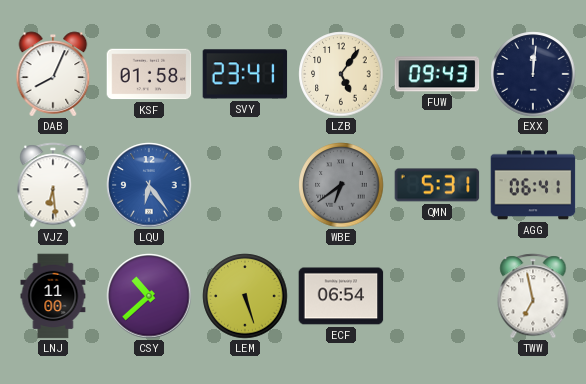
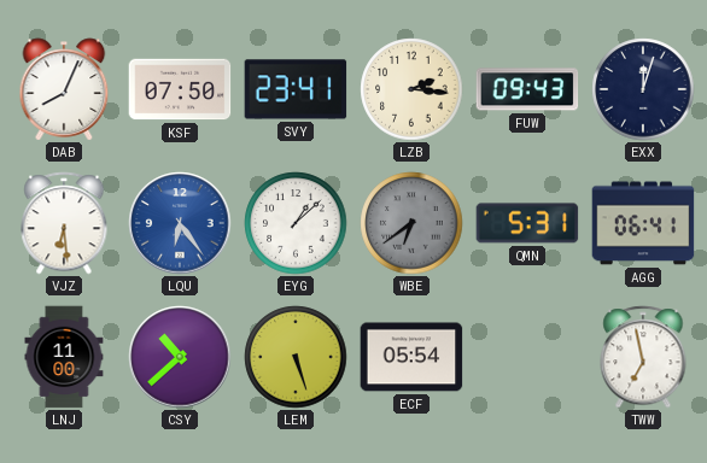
KSF: 01:58 -> 07:50
LZB: 5:06 -> 2:16
EXX: 12:01 -> 12:03
EYG: none -> 1:08
ECF: 06:54 -> 05:54
